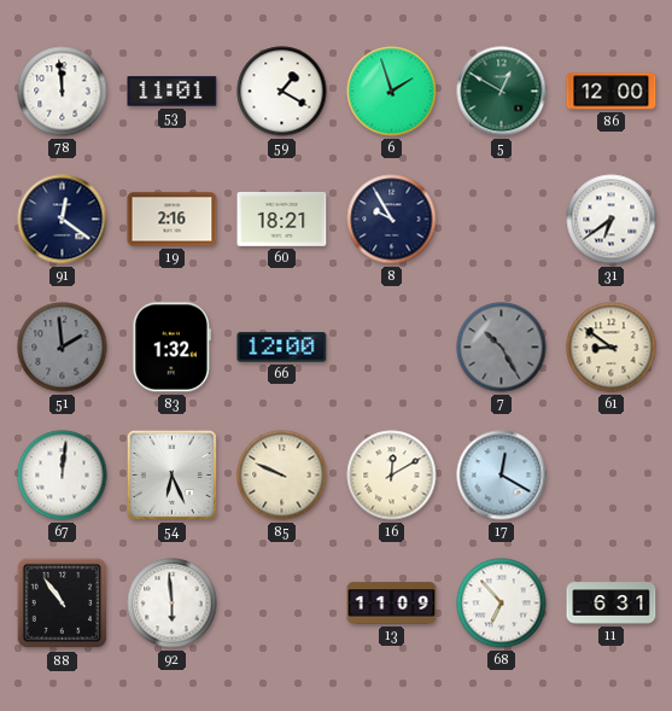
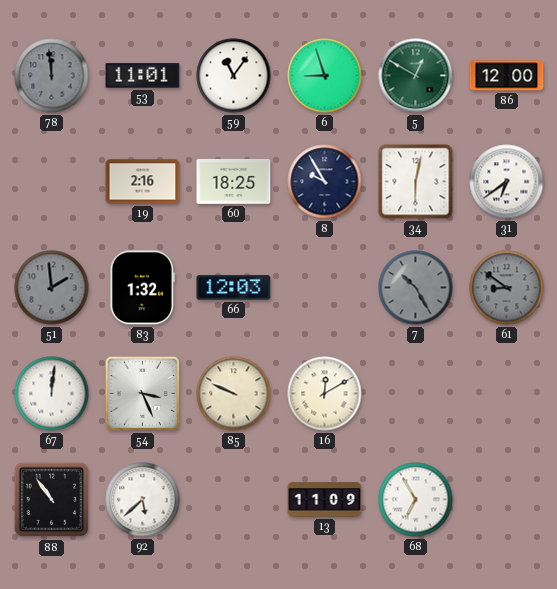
78 dial: white -> grey
59: 1:20 -> 11:06
6: 1:57 -> 8:57
91: 12:21 -> none
60: 18:21 -> 18:25
34: none -> 6:02
66: 12:00 -> 12:03
61 dial: cream -> grey
54: 6:26 -> 3:26
17: 12:20 -> none
92: 5:59 -> 5:38
68: 6:53 -> 6:55
11: 6:31 -> none
